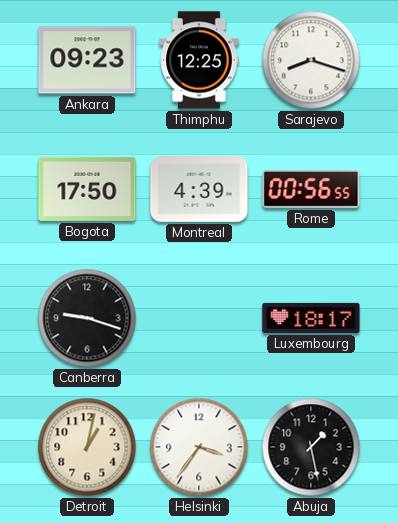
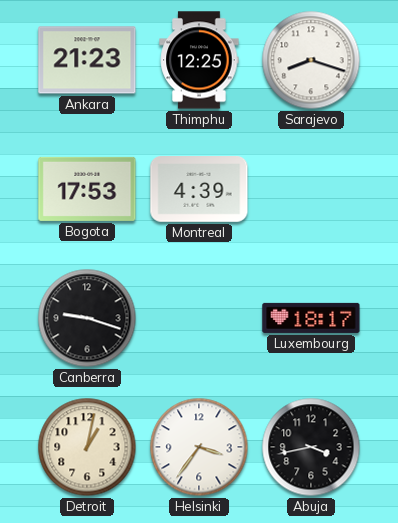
Ankara: 09:23 -> 21:23
Bogota: 17:50 -> 17:53
Rome: 00:56 -> none
Abuja: 1:28 -> 3:43
